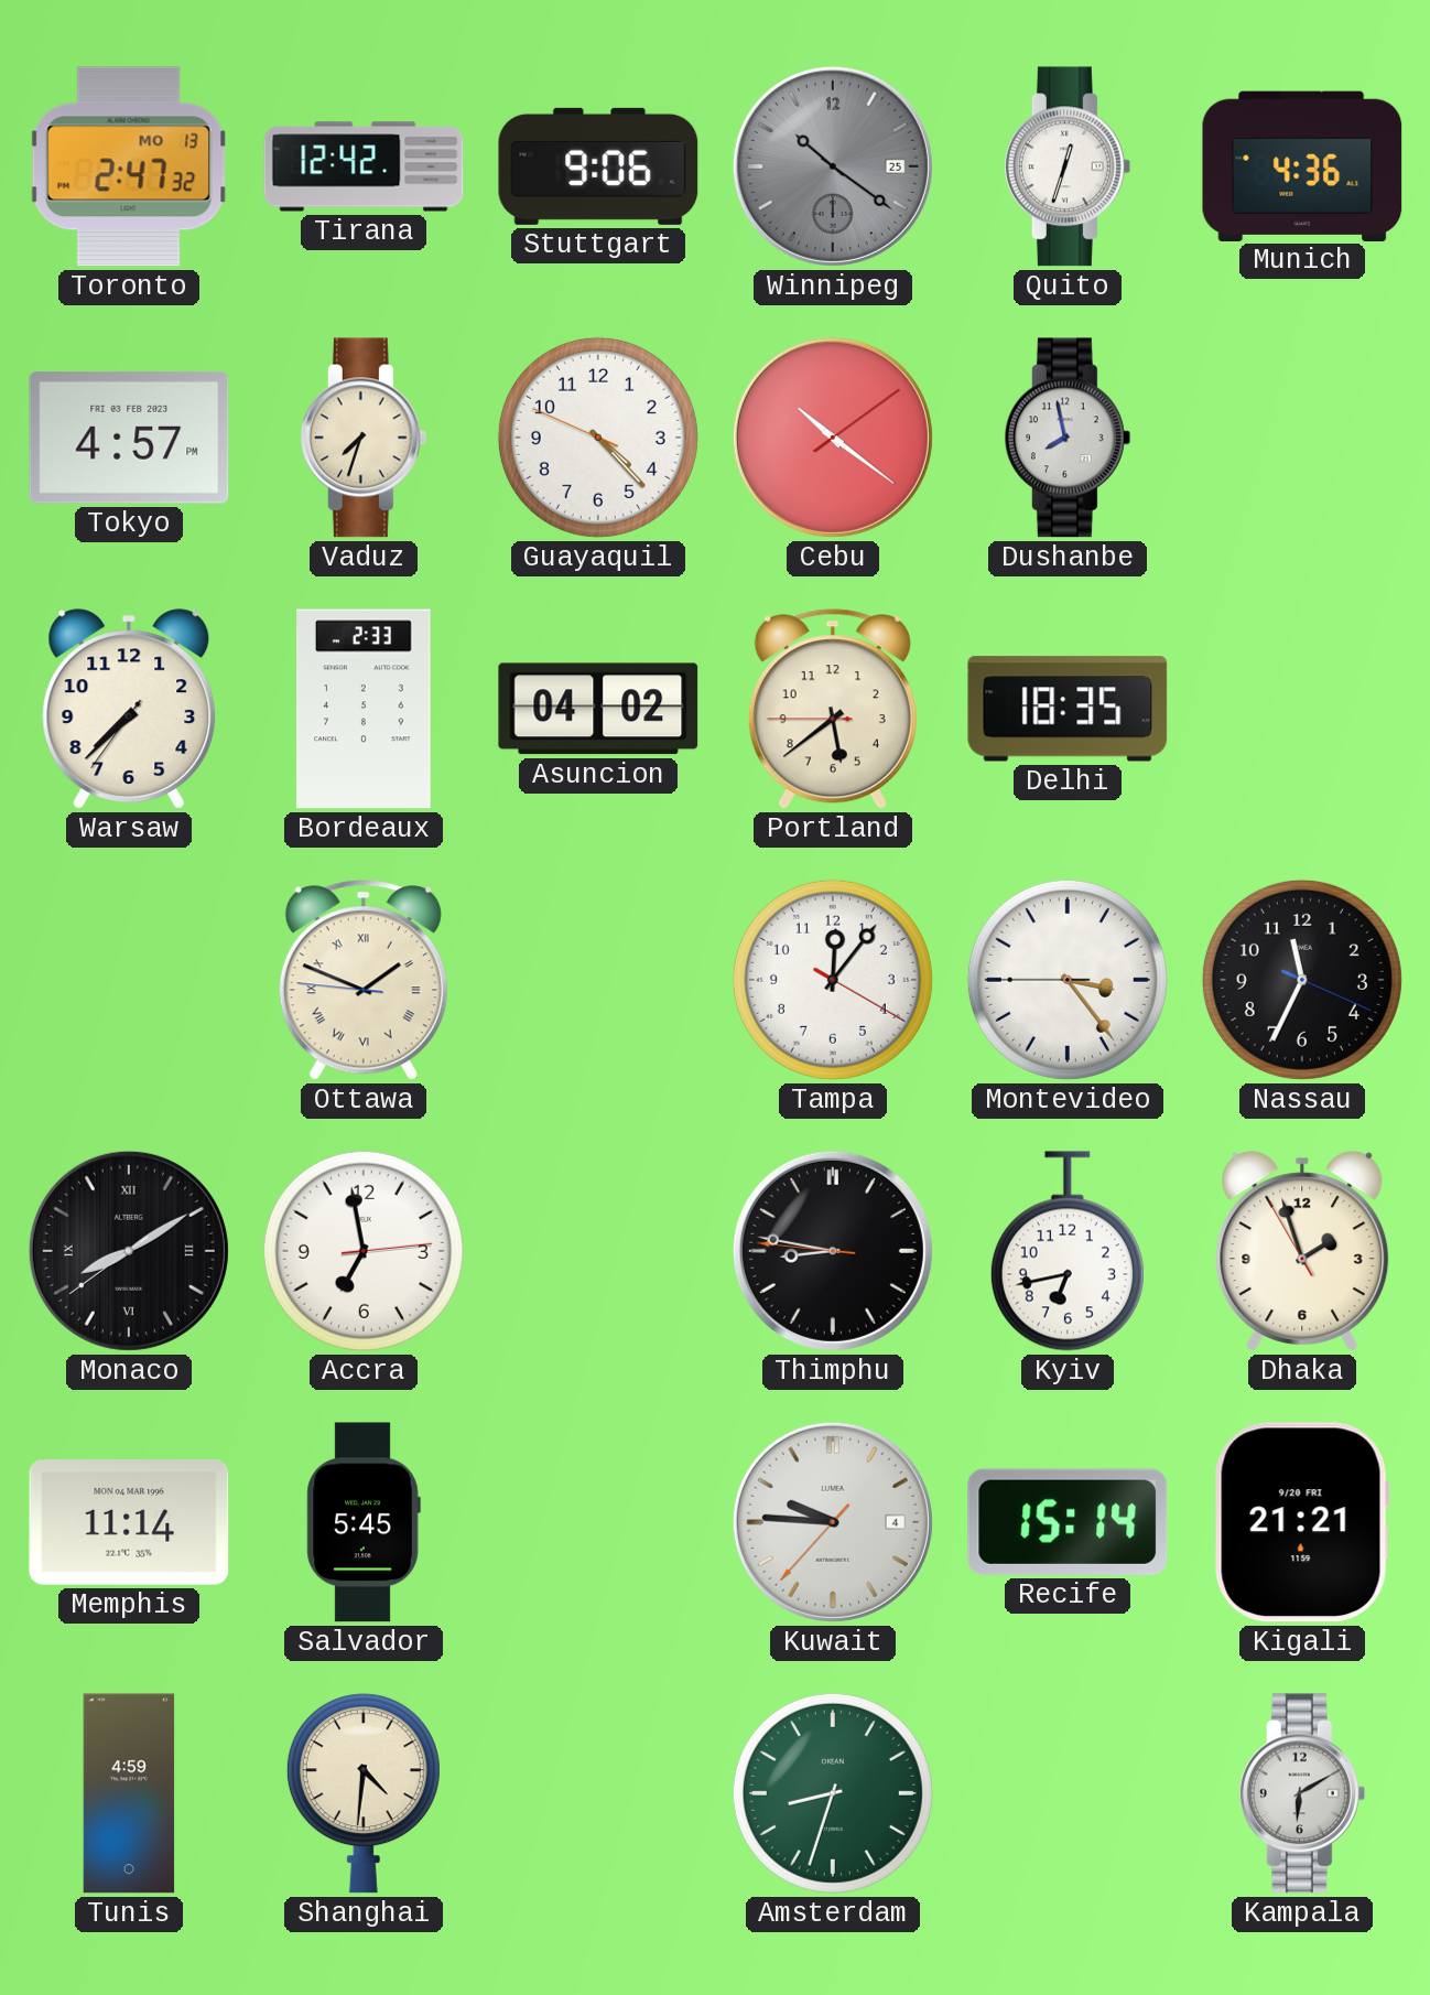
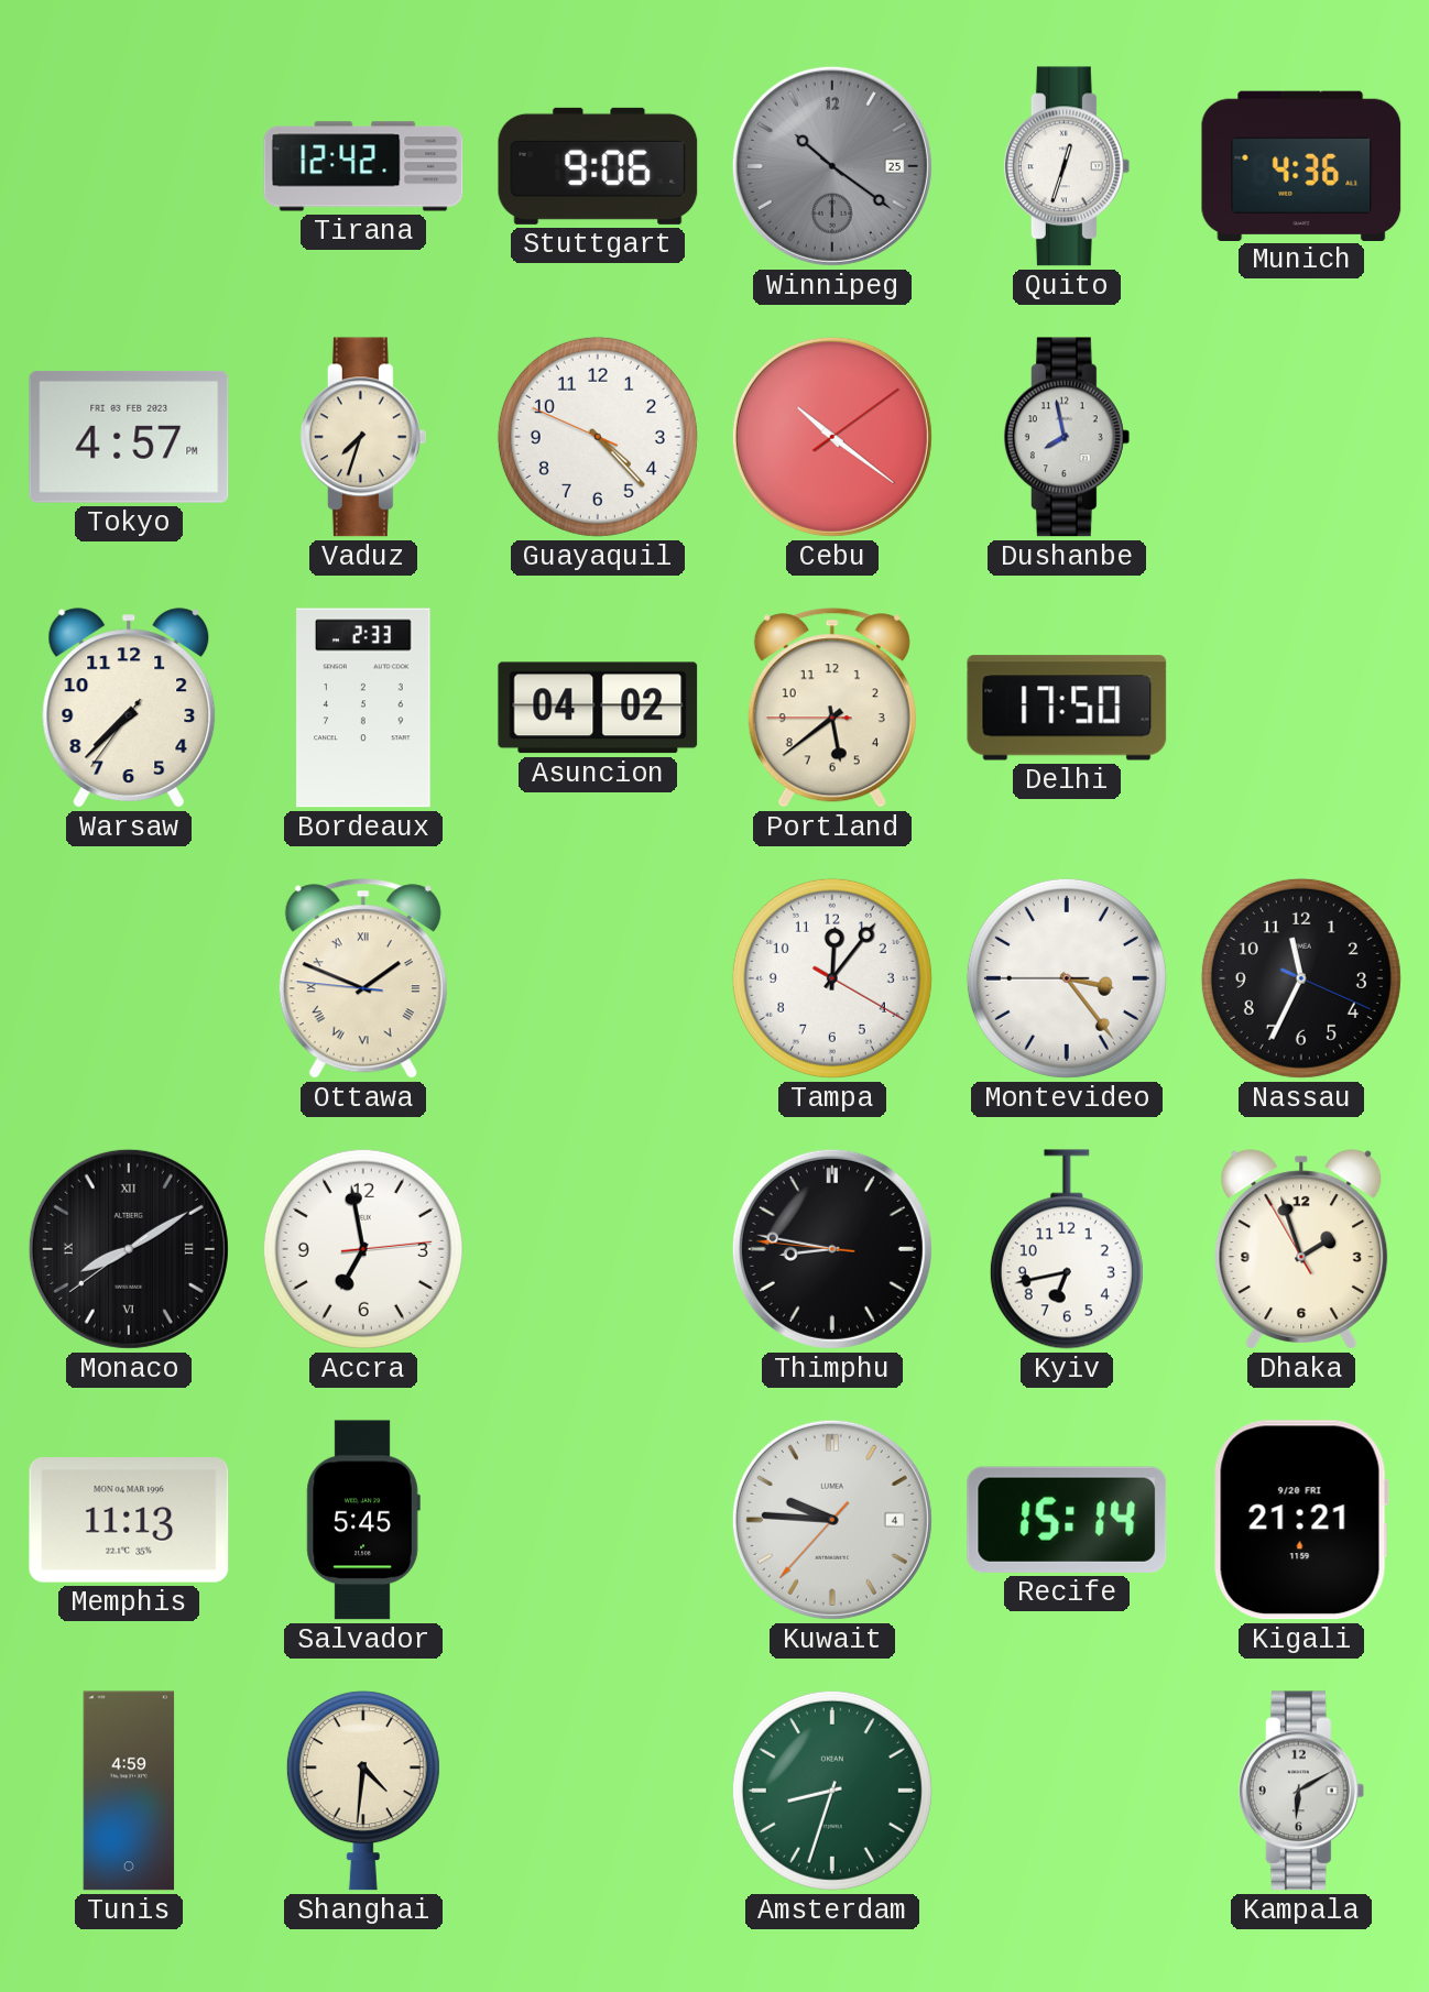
Toronto: 2:47 -> none
Delhi: 18:35 -> 17:50
Memphis: 11:14 -> 11:13
